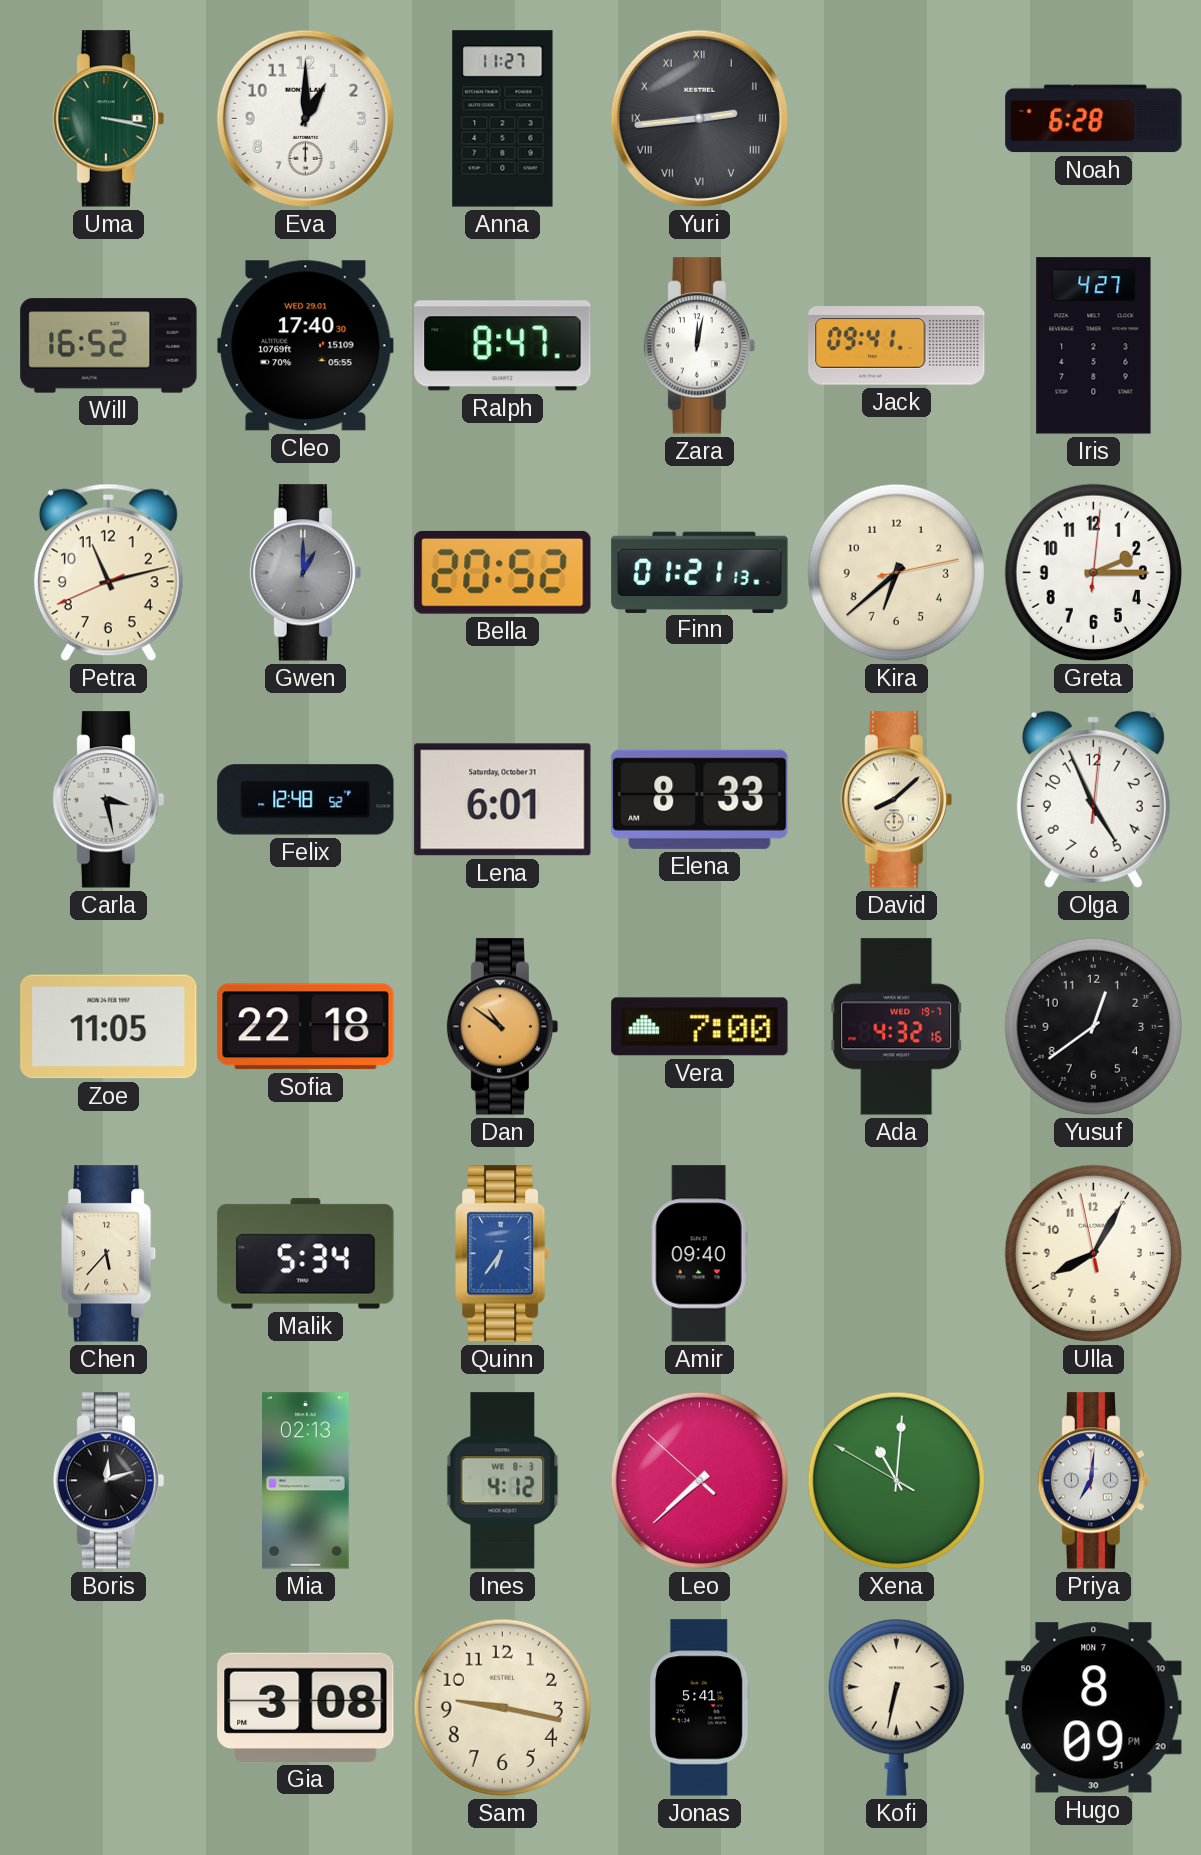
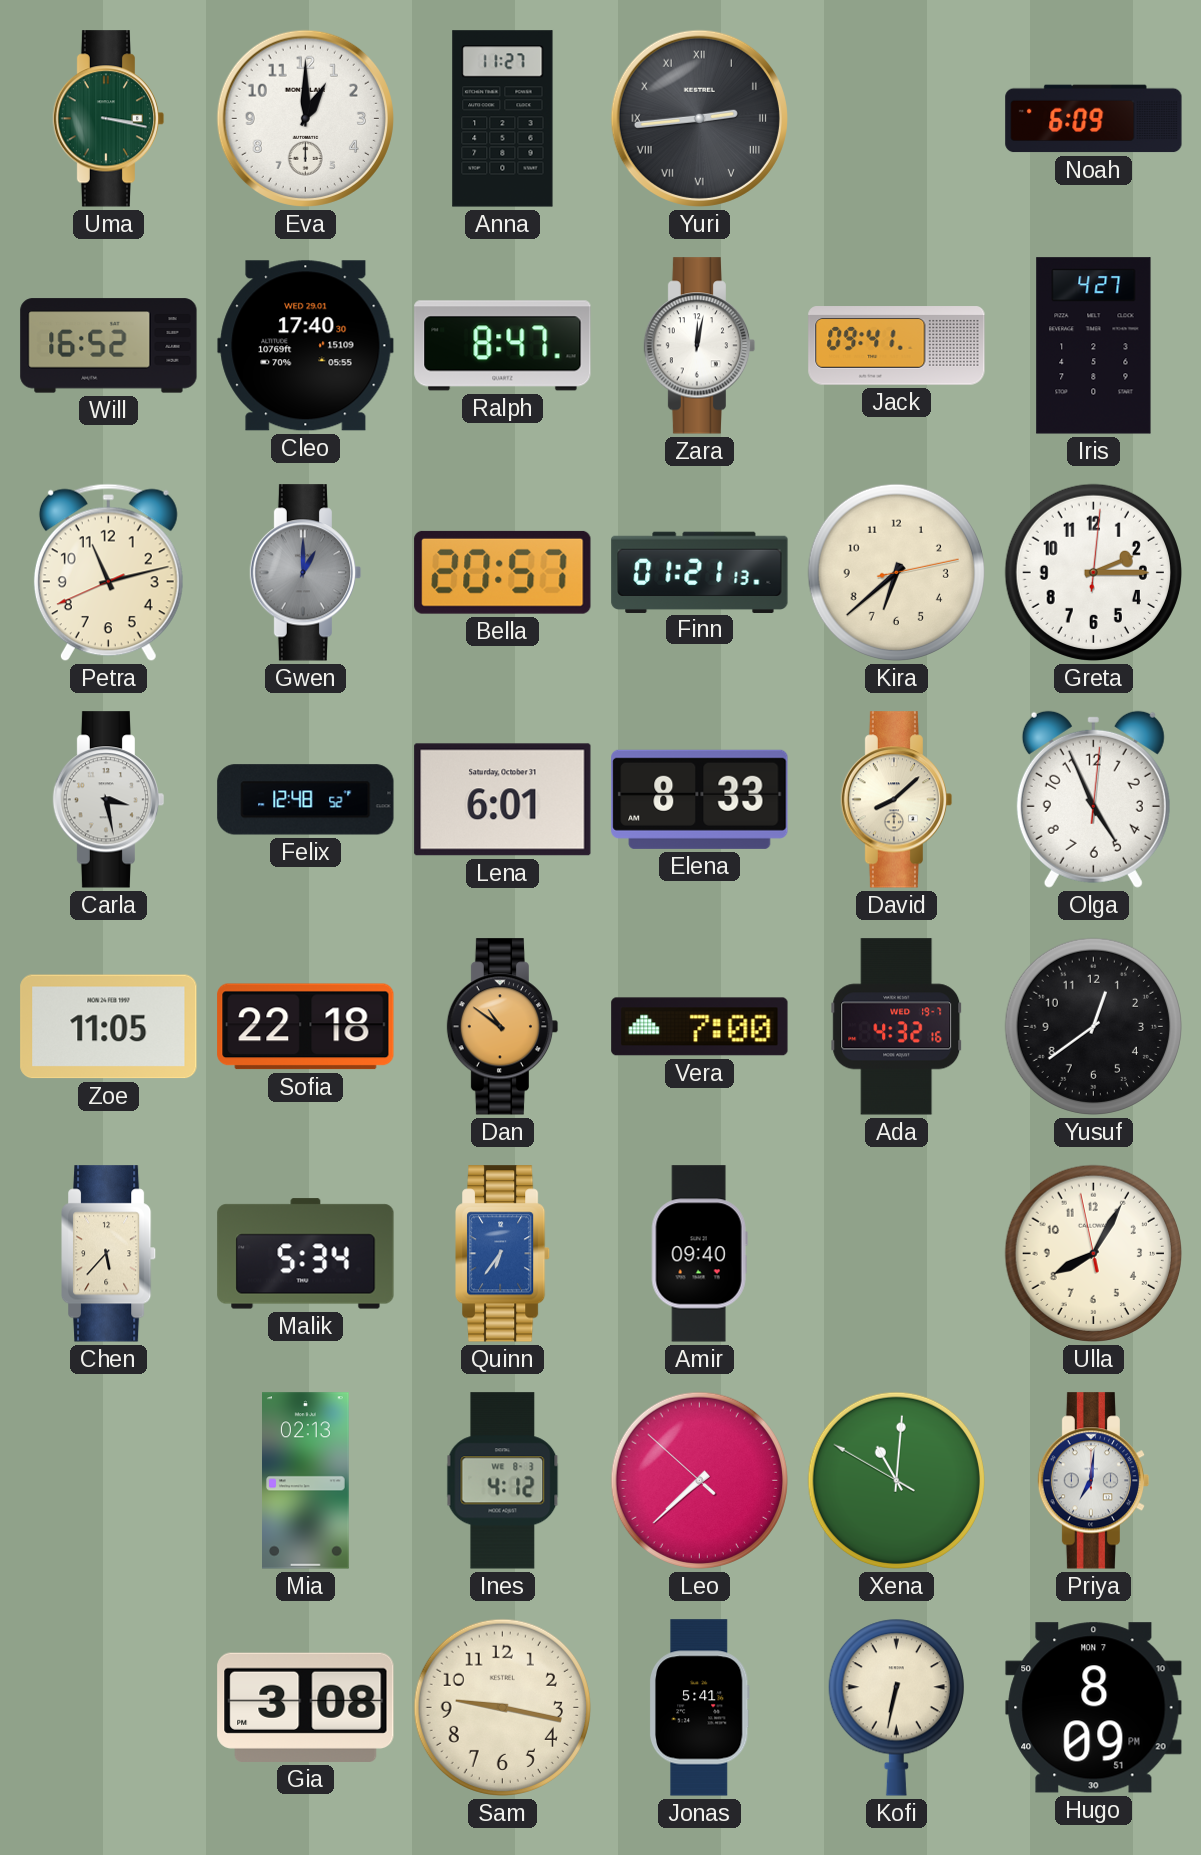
Noah: 6:28 -> 6:09
Bella: 20:52 -> 20:57
Boris: 12:12 -> none
